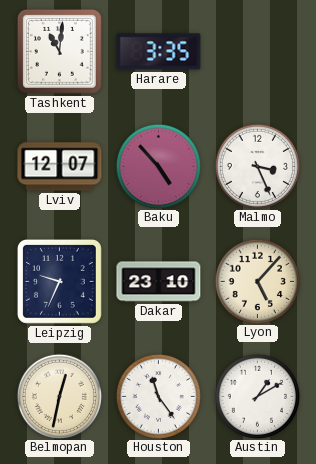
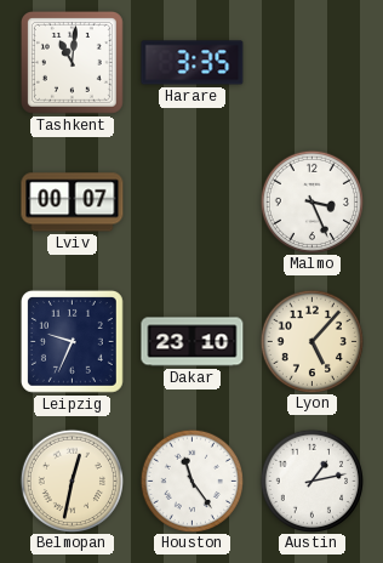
Lviv: 12:07 -> 00:07
Baku: 4:53 -> none
Austin: 1:10 -> 1:13
